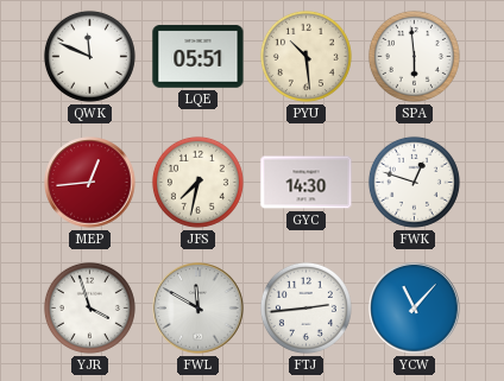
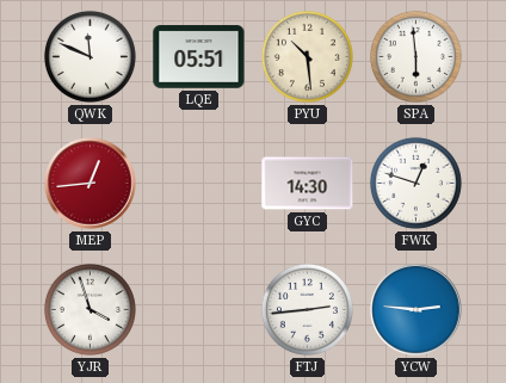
JFS: 7:32 -> none
FWL: 11:50 -> none
YCW: 11:07 -> 2:46
